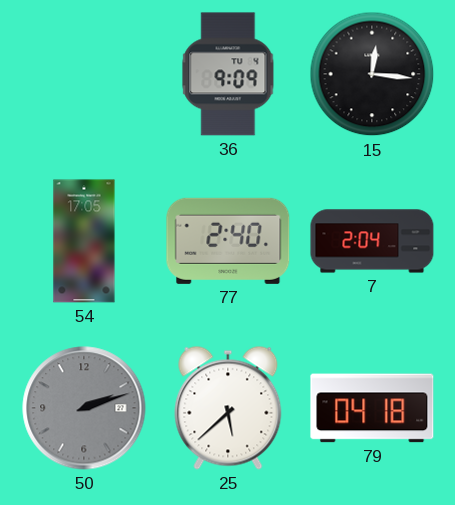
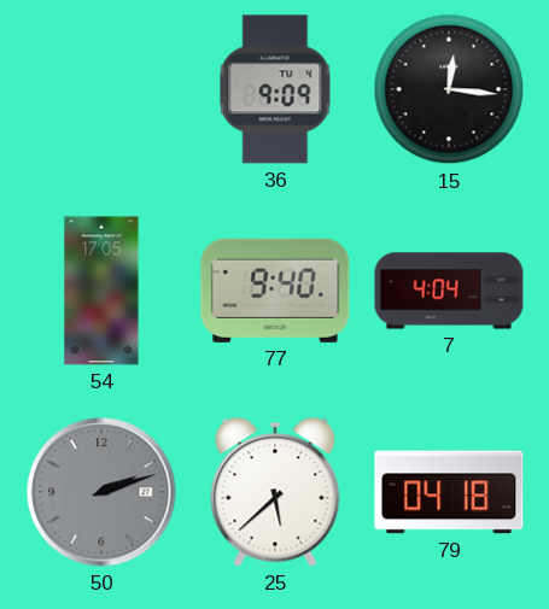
77: 2:40 -> 9:40
7: 2:04 -> 4:04
